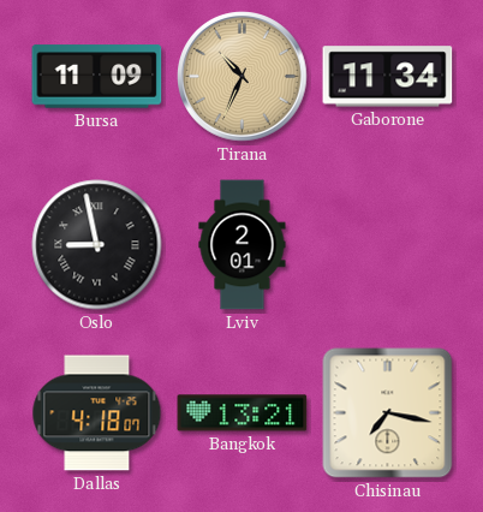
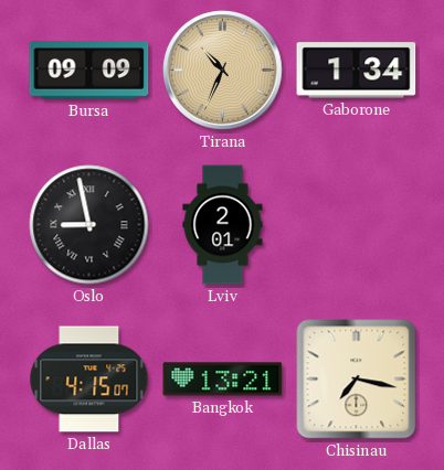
Bursa: 11:09 -> 09:09
Gaborone: 11:34 -> 1:34
Dallas: 4:18 -> 4:15
